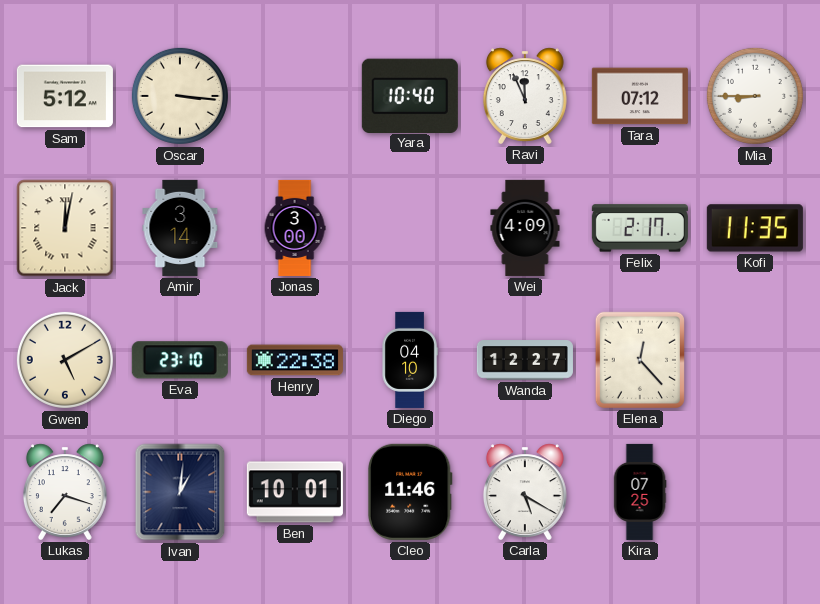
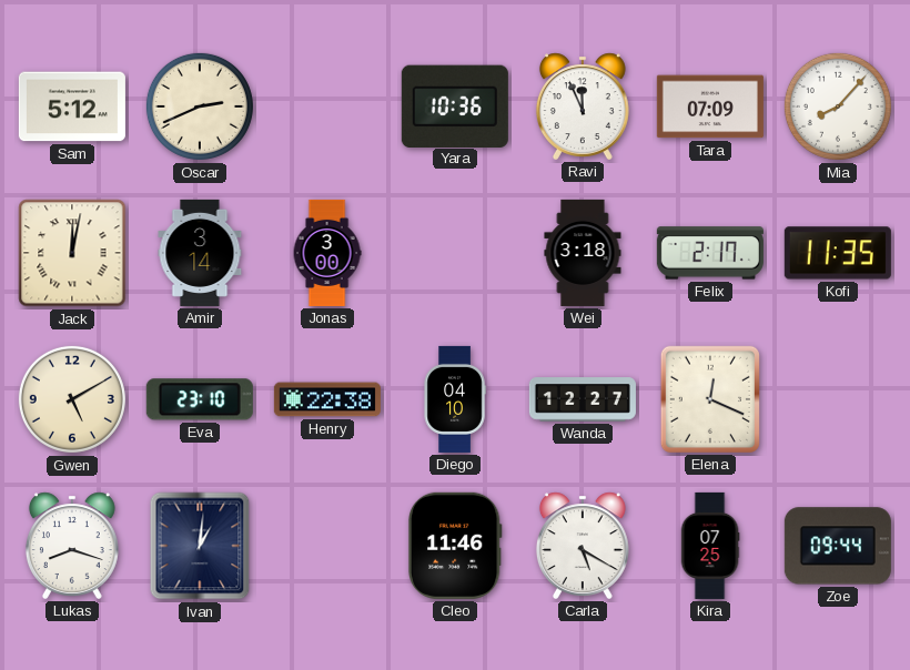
Oscar: 3:16 -> 2:41
Yara: 10:40 -> 10:36
Tara: 07:12 -> 07:09
Mia: 8:45 -> 8:07
Wei: 4:09 -> 3:18
Elena: 12:23 -> 12:19
Lukas: 7:18 -> 8:18
Ben: 10:01 -> none
Zoe: none -> 09:44
